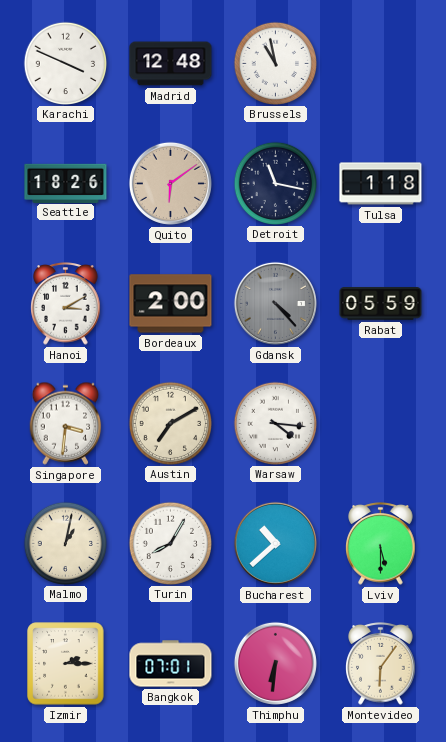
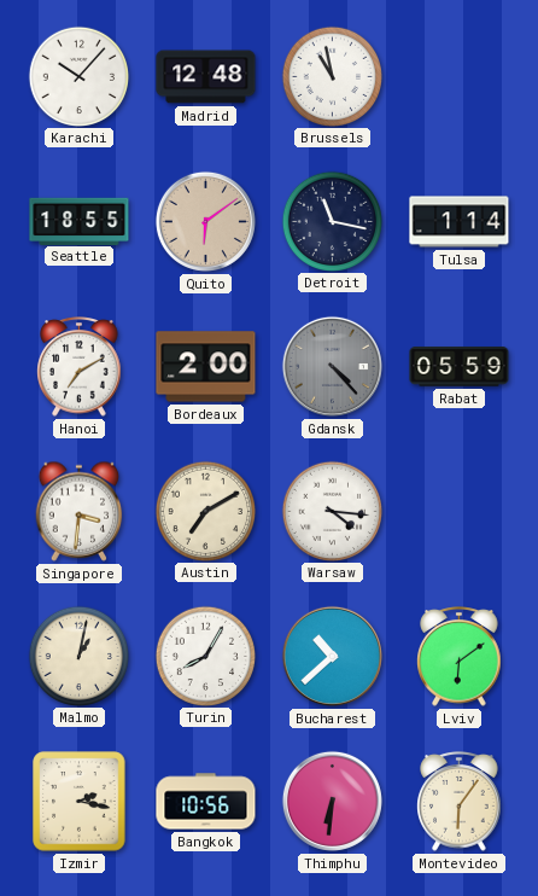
Karachi: 3:49 -> 10:07
Seattle: 18:26 -> 18:55
Tulsa: 1:18 -> 1:14
Hanoi: 3:10 -> 7:10
Lviv: 5:30 -> 6:09
Izmir: 2:15 -> 2:17
Bangkok: 07:01 -> 10:56
